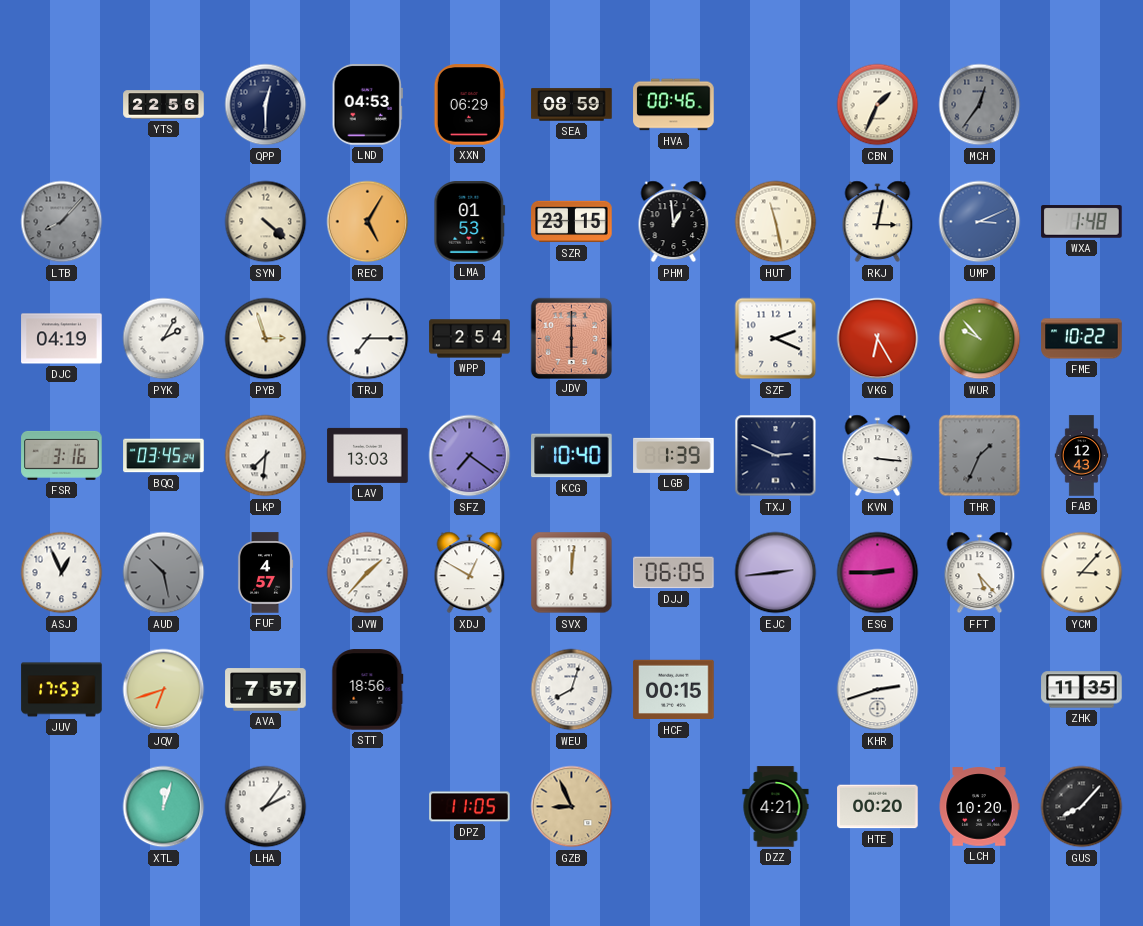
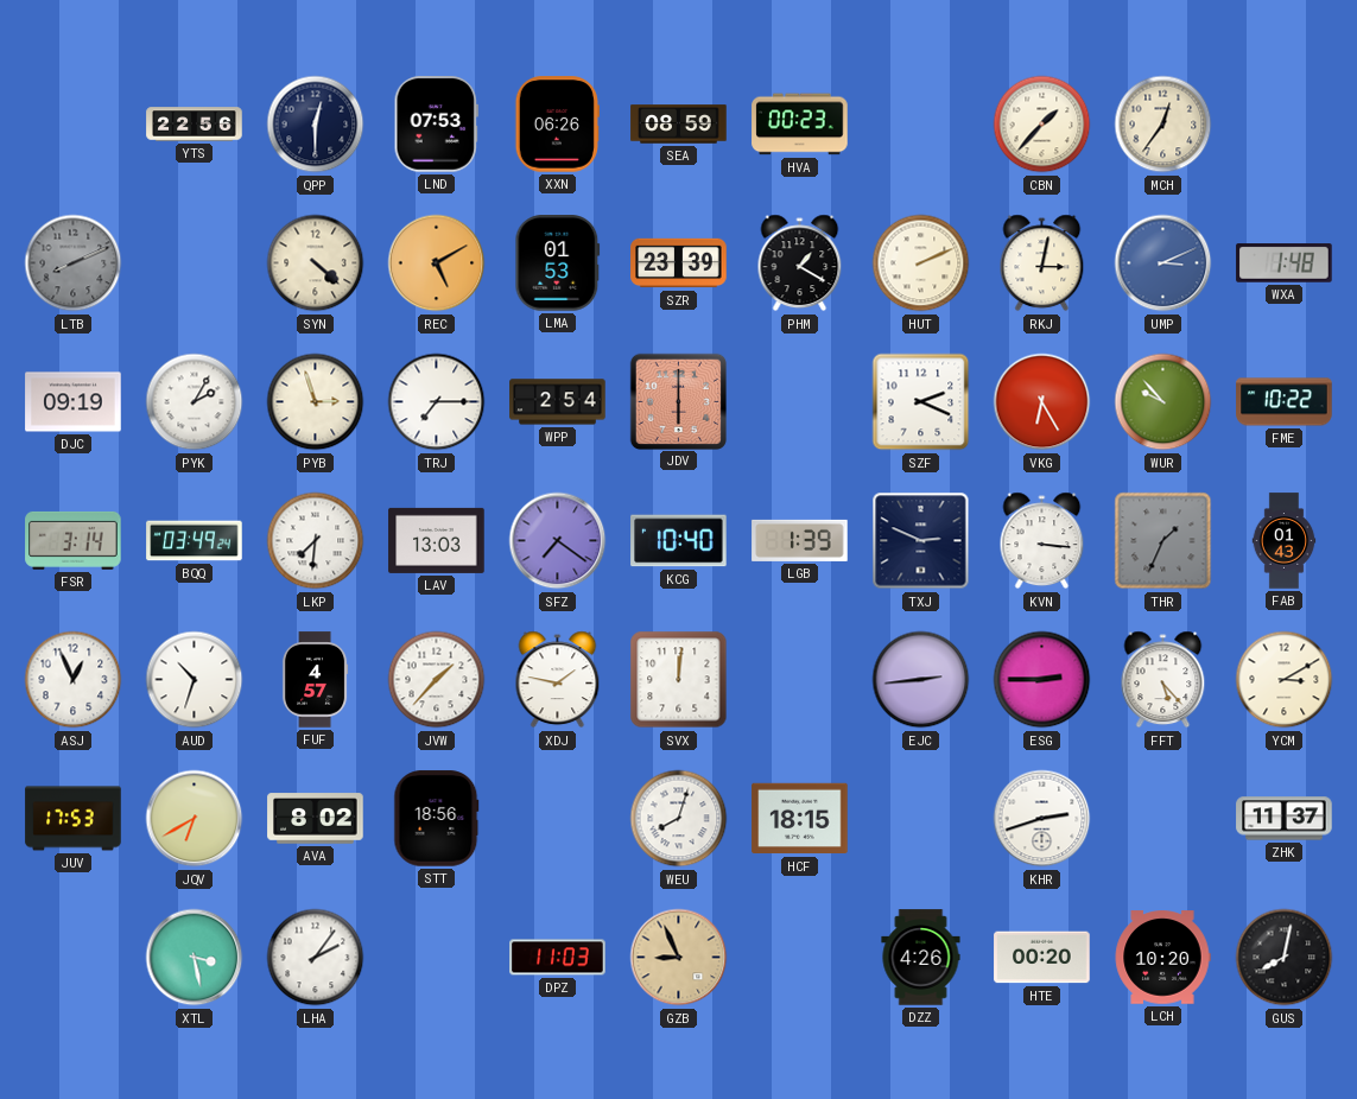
LND: 04:53 -> 07:53
XXN: 06:29 -> 06:26
HVA: 00:46 -> 00:23
CBN: 1:34 -> 1:37
MCH dial: grey -> cream
LTB: 8:07 -> 8:11
REC: 5:05 -> 5:10
SZR: 23:15 -> 23:39
PHM: 12:59 -> 1:20
HUT: 11:28 -> 2:11
DJC: 04:19 -> 09:19
FSR: 3:16 -> 3:14
BQQ: 03:45 -> 03:49
FAB: 12:43 -> 01:43
AUD: 10:28 -> 10:33
AUD dial: grey -> white
XDJ: 12:50 -> 1:47
DJJ: 06:05 -> none
YCM: 3:07 -> 3:10
JQV: 6:42 -> 6:40
AVA: 7:57 -> 8:02
HCF: 00:15 -> 18:15
ZHK: 11:35 -> 11:37
XTL: 12:03 -> 3:28
DPZ: 11:05 -> 11:03
DZZ: 4:21 -> 4:26
GUS: 8:07 -> 8:02
